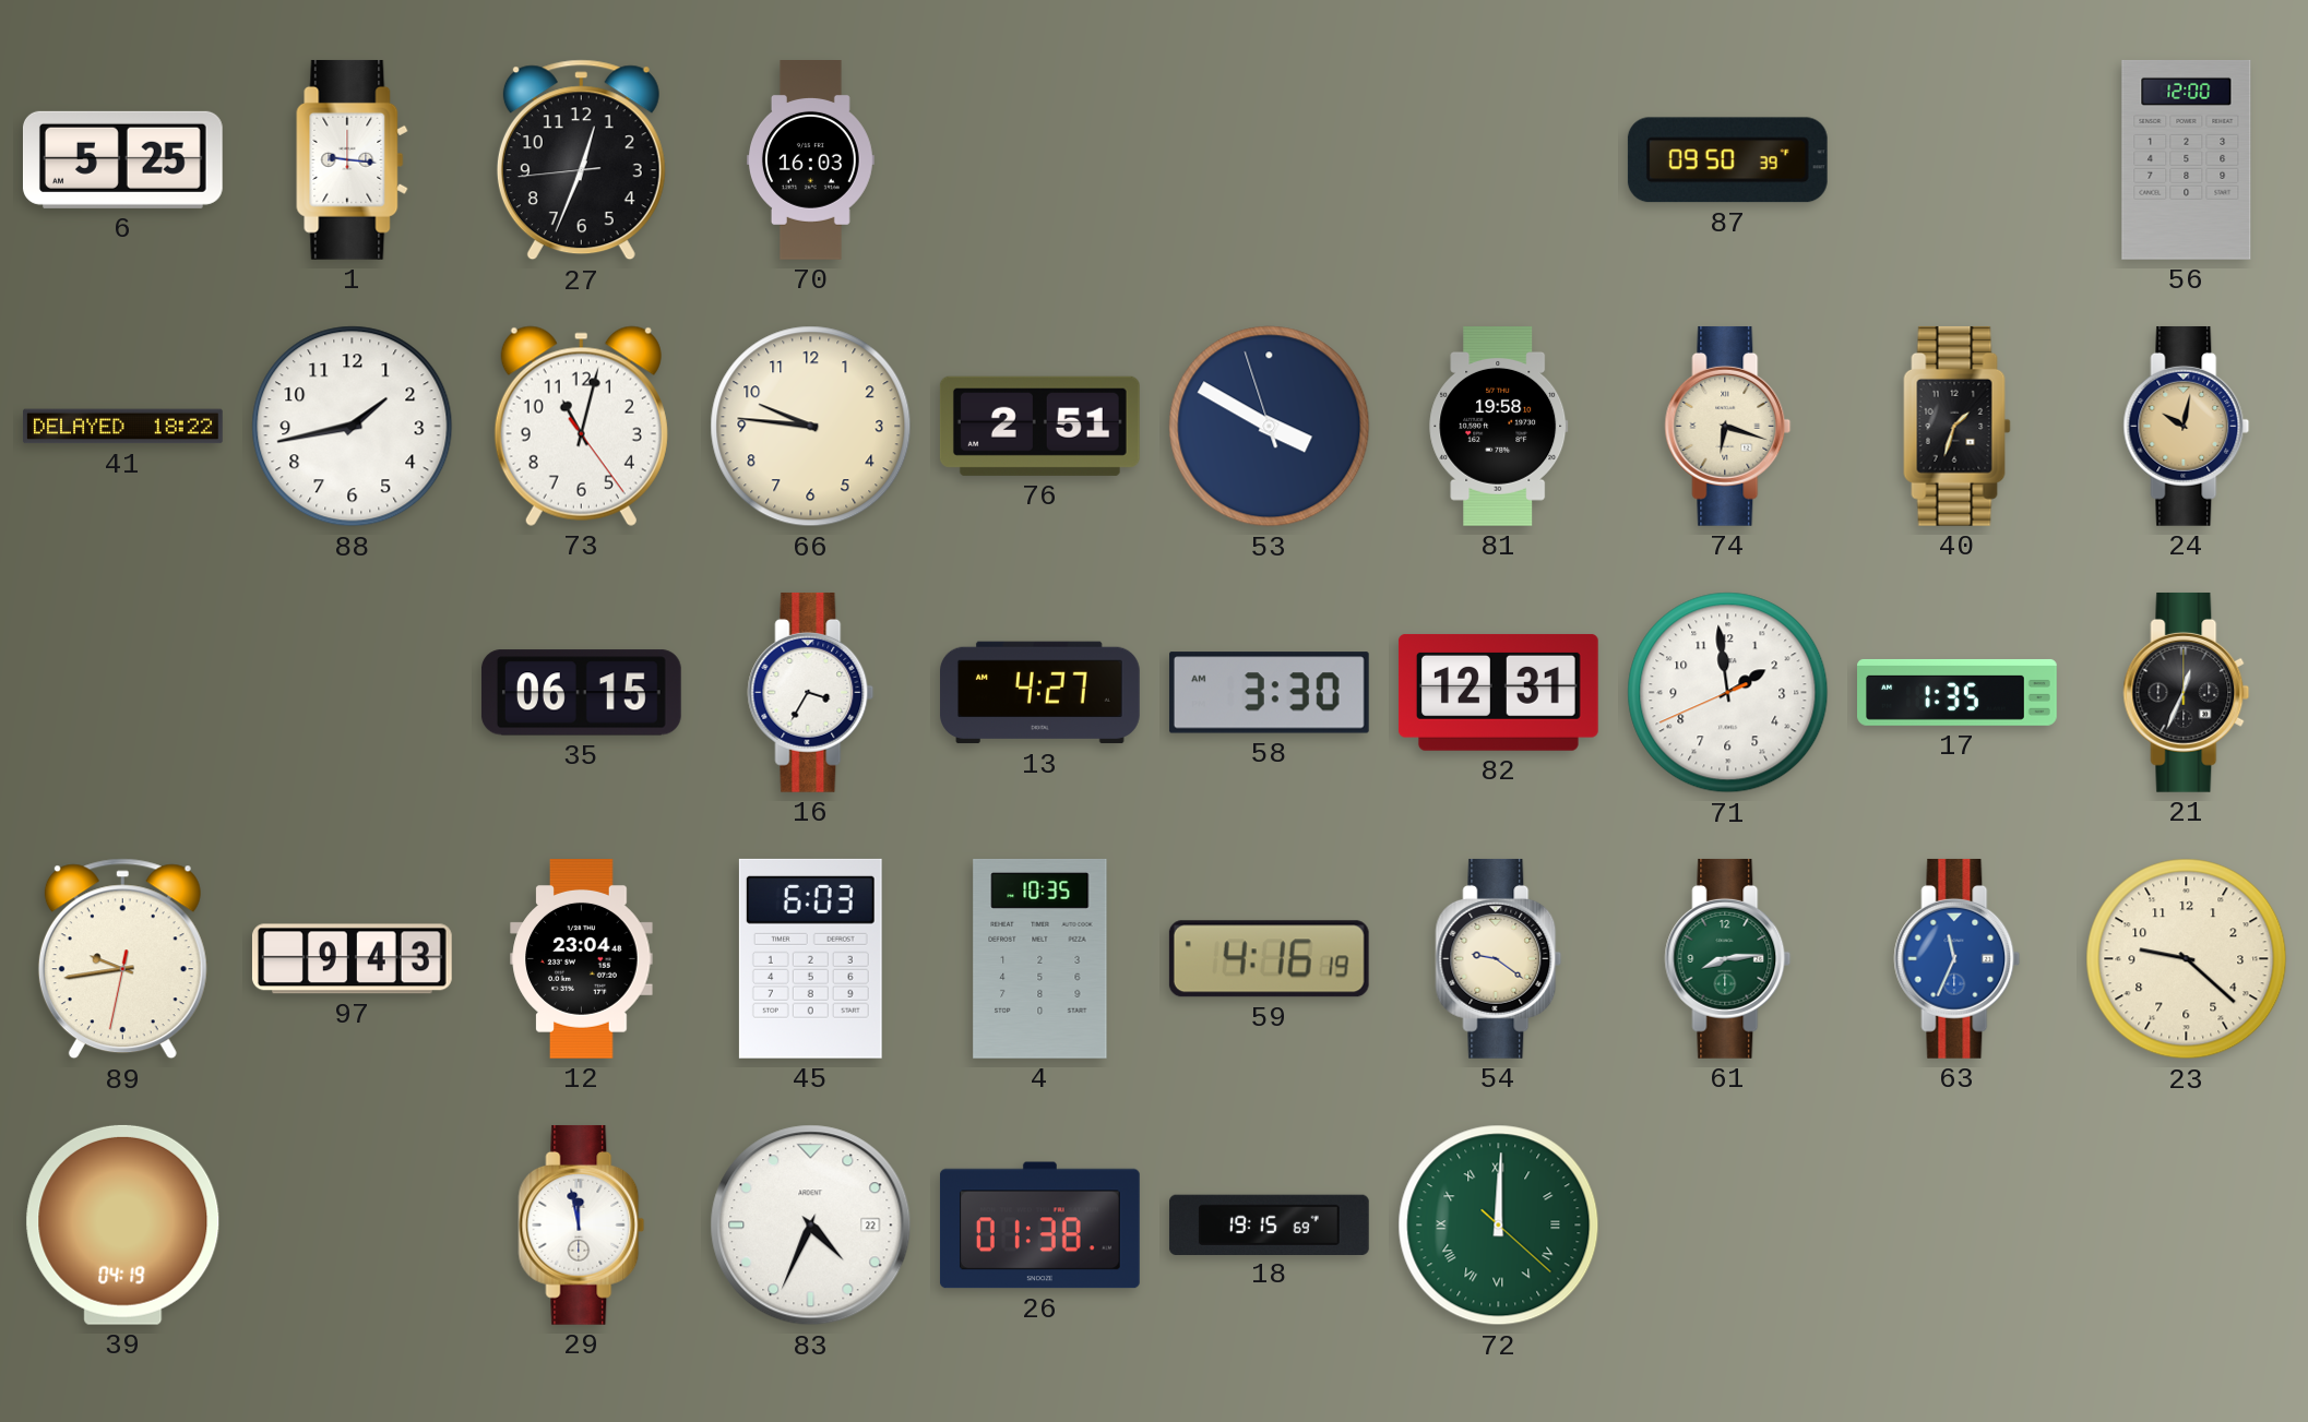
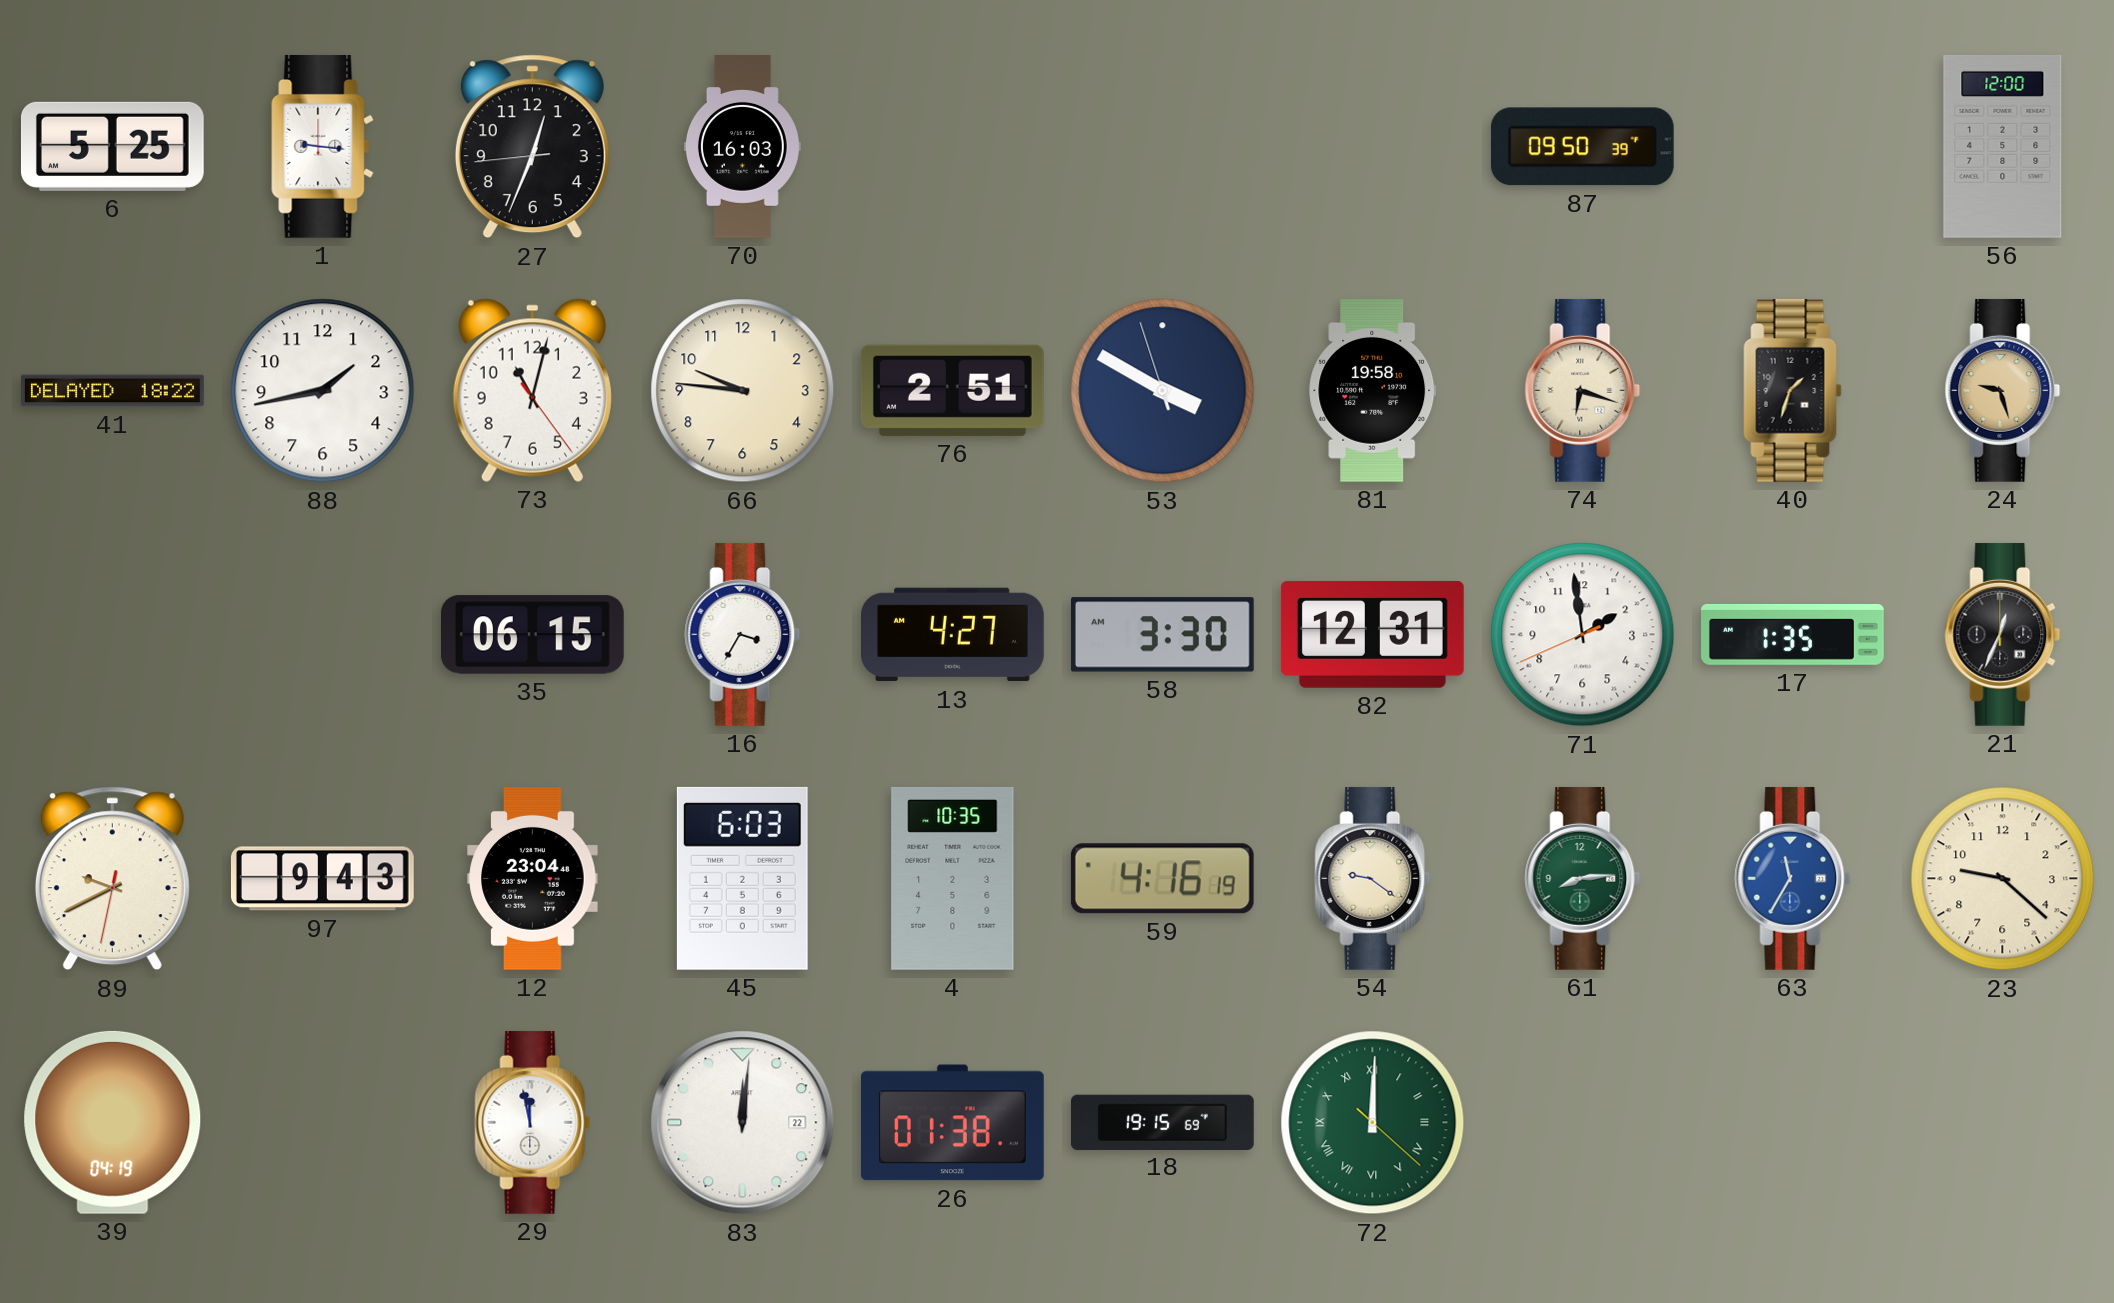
24: 10:02 -> 9:27
89: 9:43 -> 9:40
63: 11:34 -> 11:35
83: 4:34 -> 12:01
